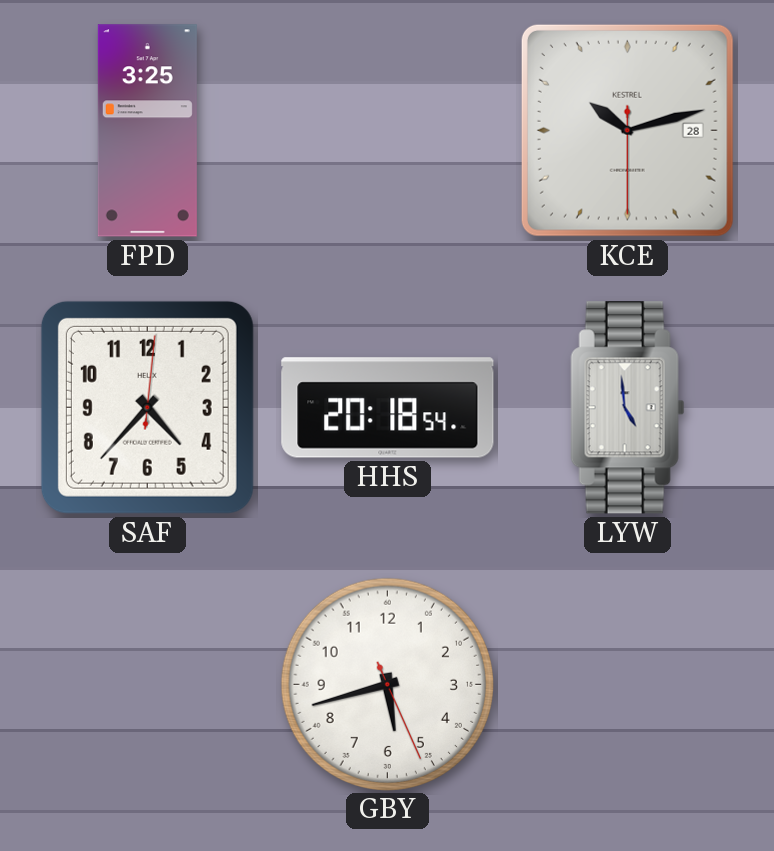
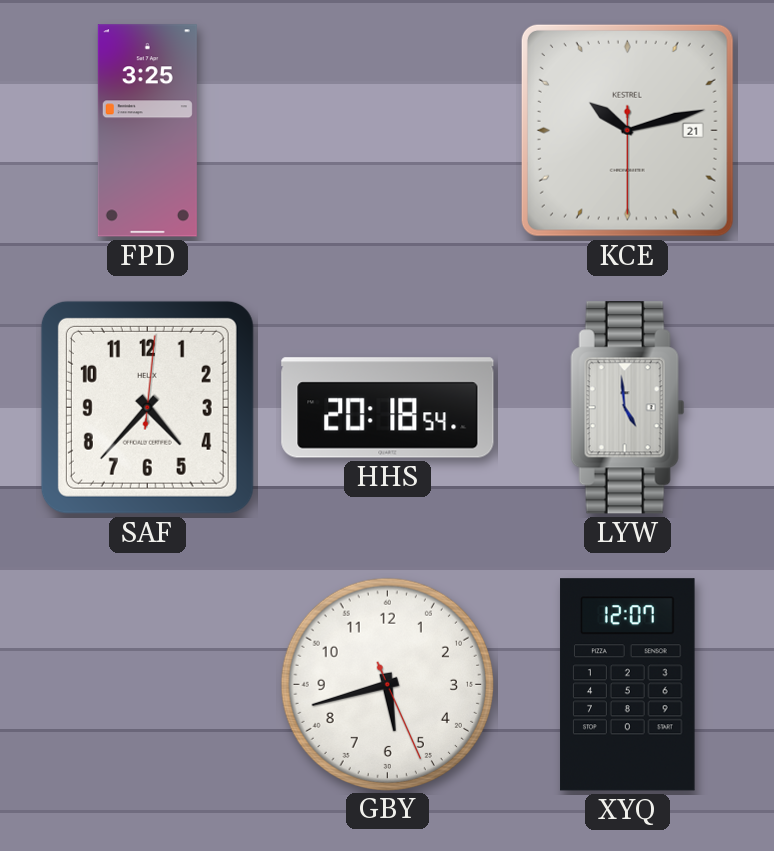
KCE date: 28 -> 21
XYQ: none -> 12:07
